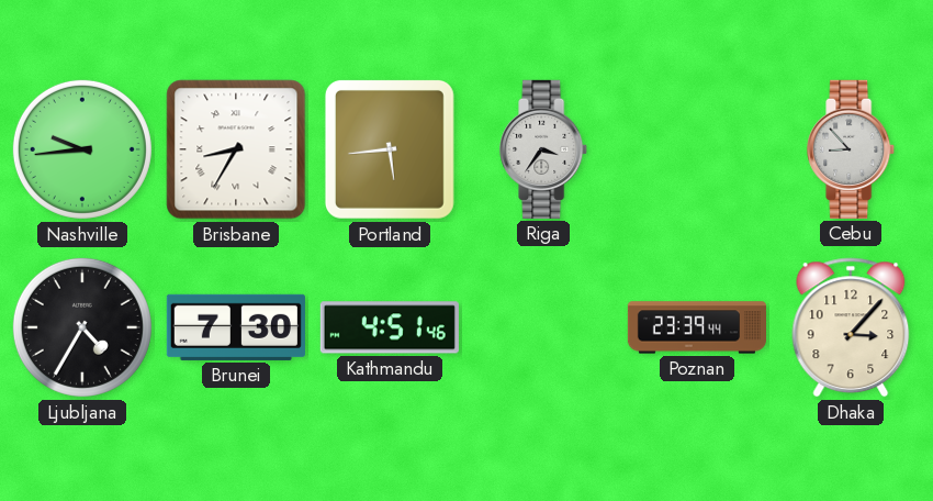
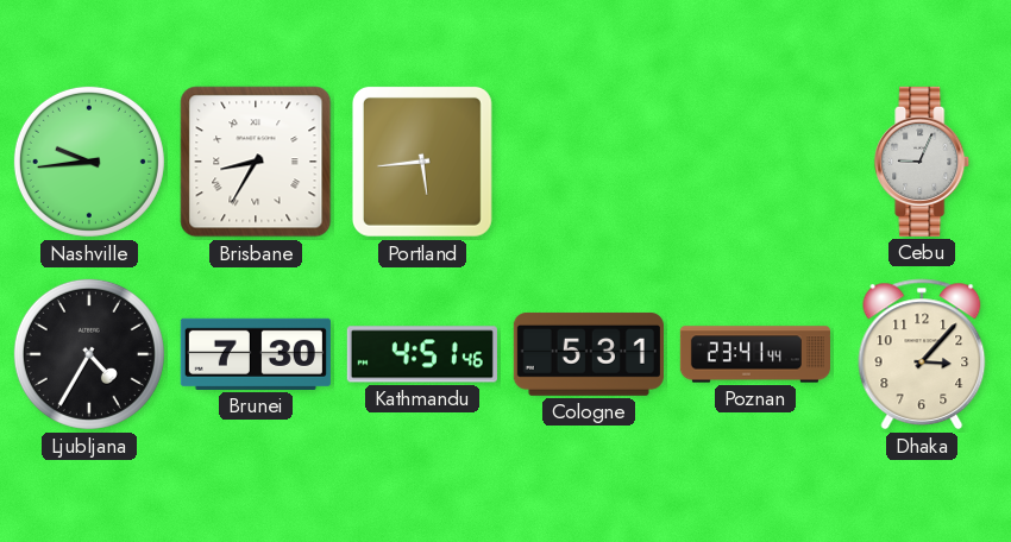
Riga: 3:36 -> none
Cebu: 8:53 -> 9:04
Cologne: none -> 5:31
Poznan: 23:39 -> 23:41
